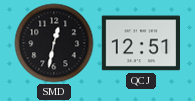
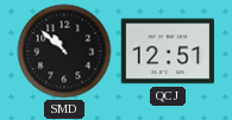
SMD: 12:32 -> 10:52
